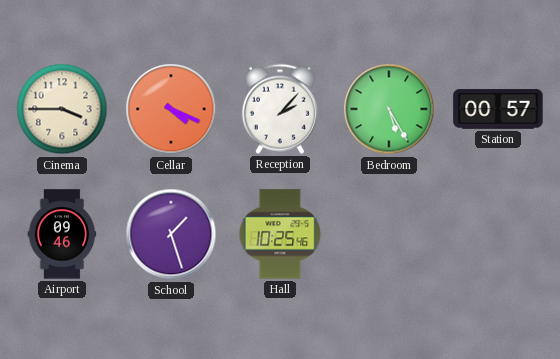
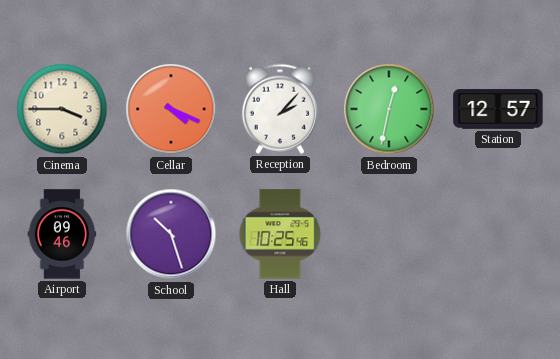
Bedroom: 5:25 -> 12:32
Station: 00:57 -> 12:57
School: 1:27 -> 10:27
